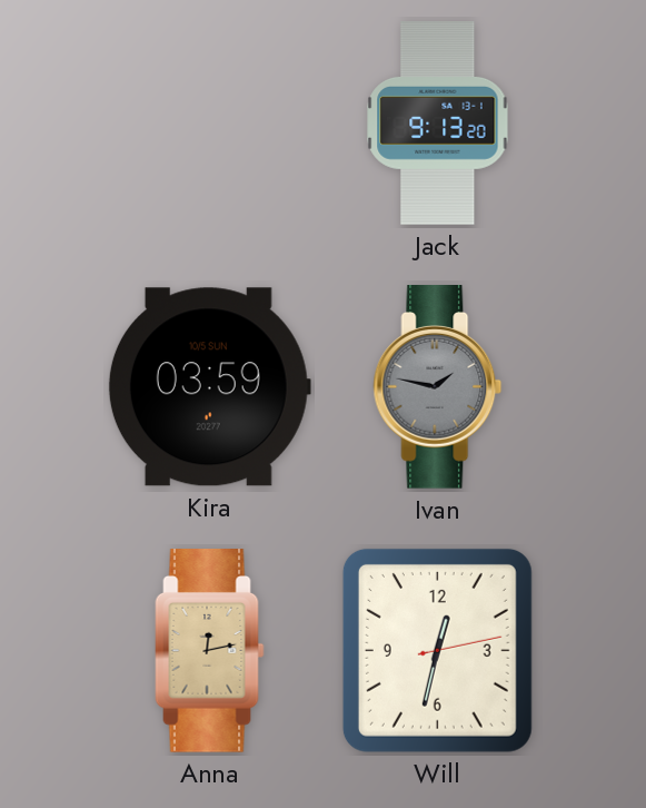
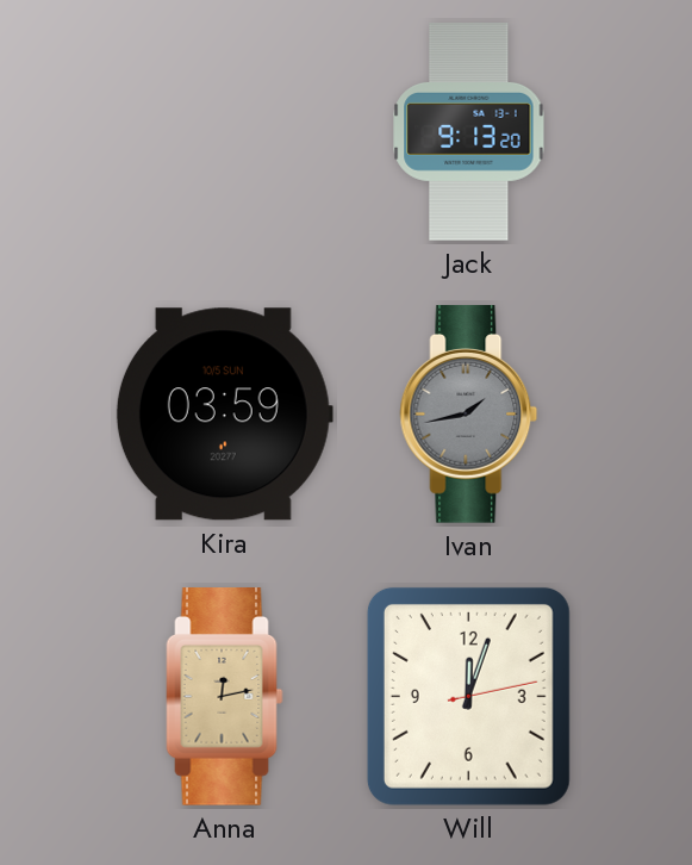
Ivan: 1:47 -> 1:43
Will: 12:32 -> 12:03
